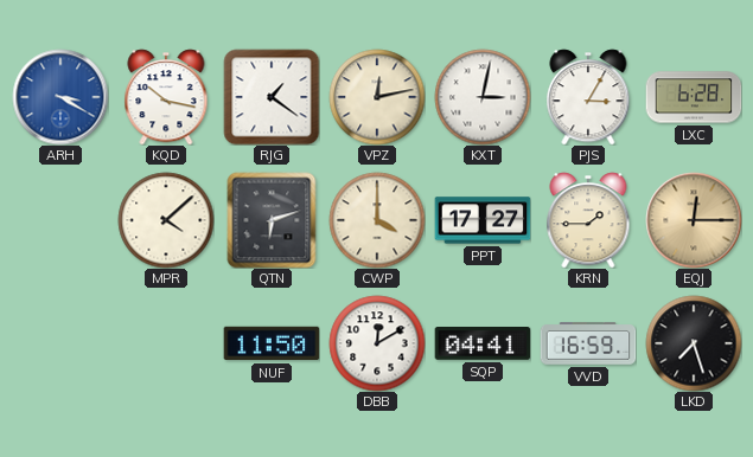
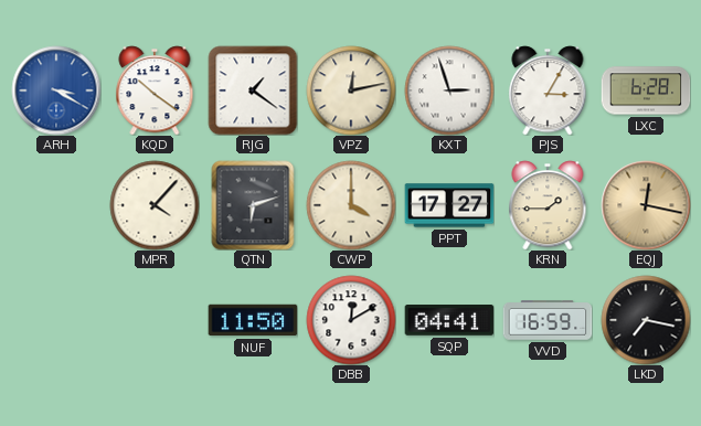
KQD: 10:17 -> 10:21
KXT: 3:02 -> 2:57
MPR: 4:08 -> 4:07
EQJ: 12:15 -> 12:17
LKD: 7:27 -> 7:17
